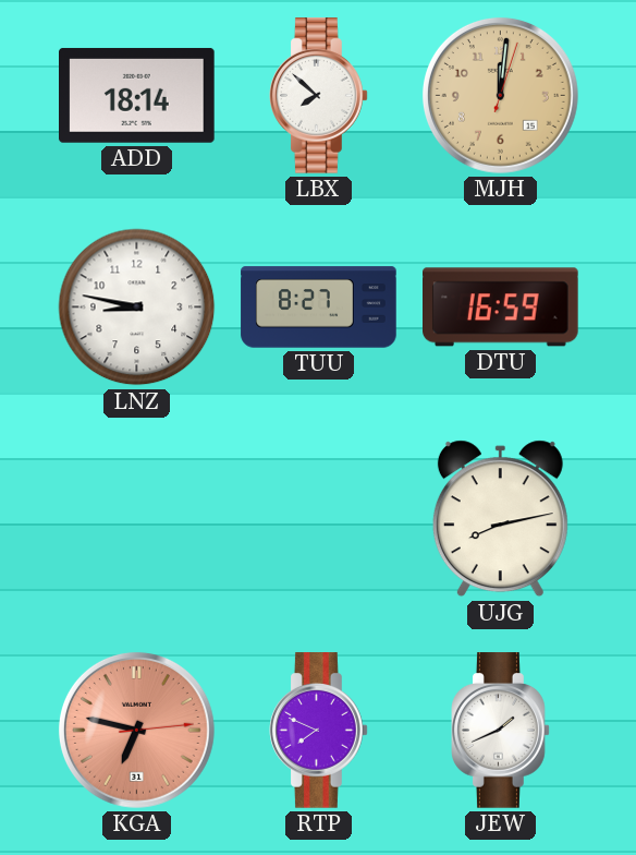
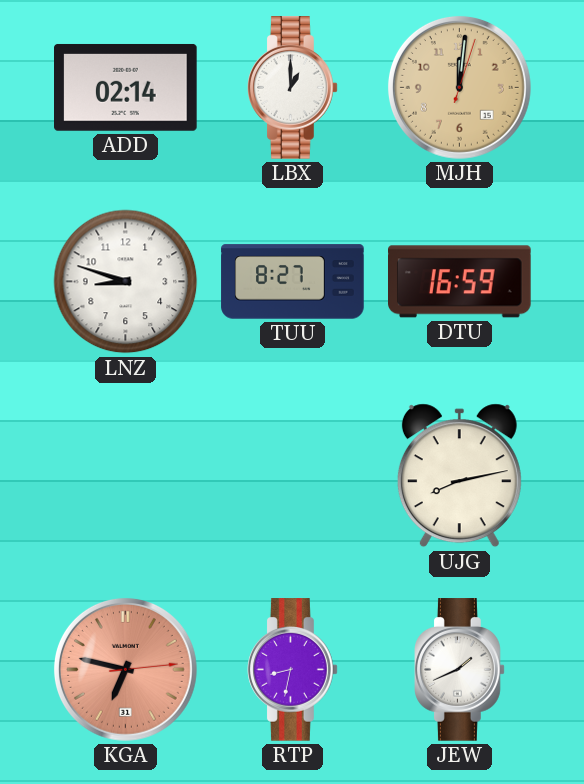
ADD: 18:14 -> 02:14
LBX: 7:52 -> 1:00
LNZ: 8:47 -> 8:48
RTP: 7:49 -> 8:32
